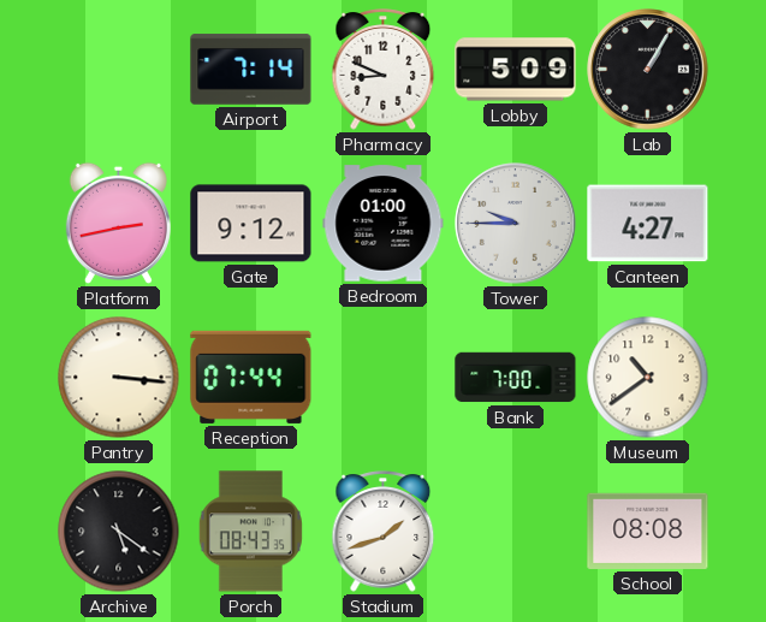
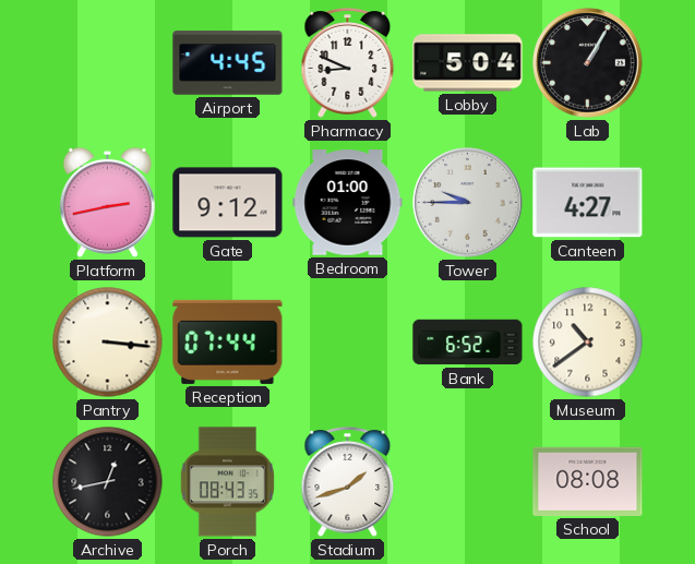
Airport: 7:14 -> 4:45
Lobby: 5:09 -> 5:04
Bank: 7:00 -> 6:52
Archive: 5:21 -> 12:43
